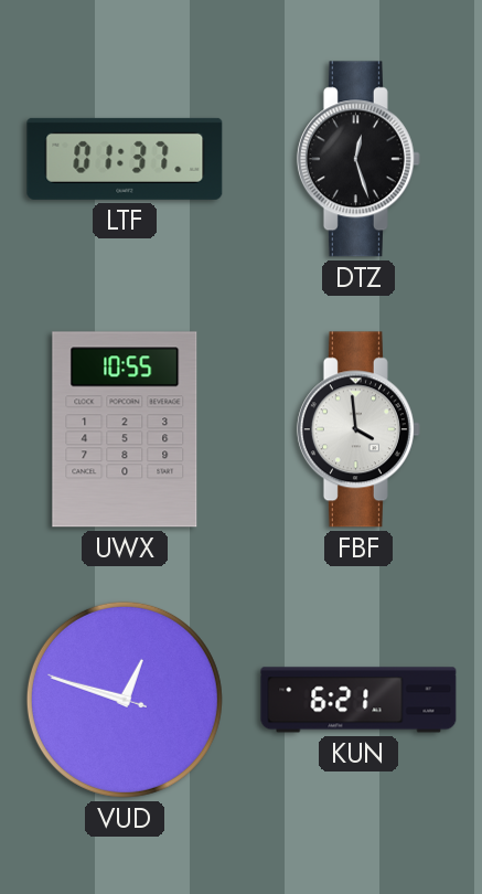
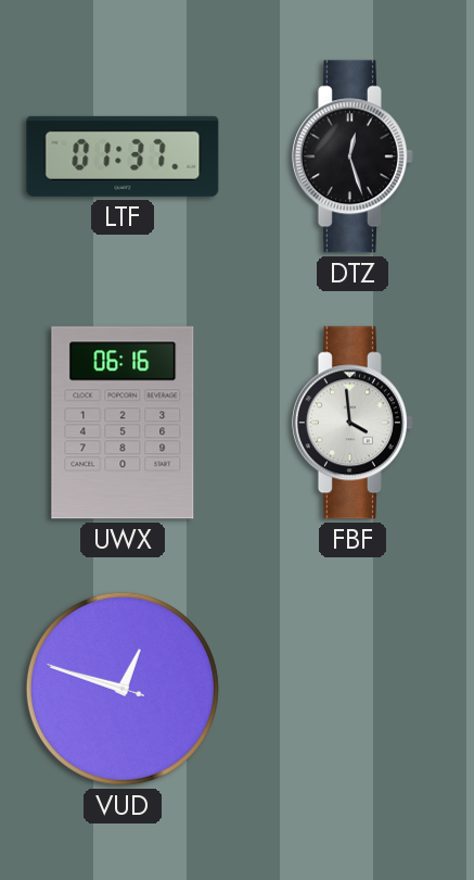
UWX: 10:55 -> 06:16
KUN: 6:21 -> none
